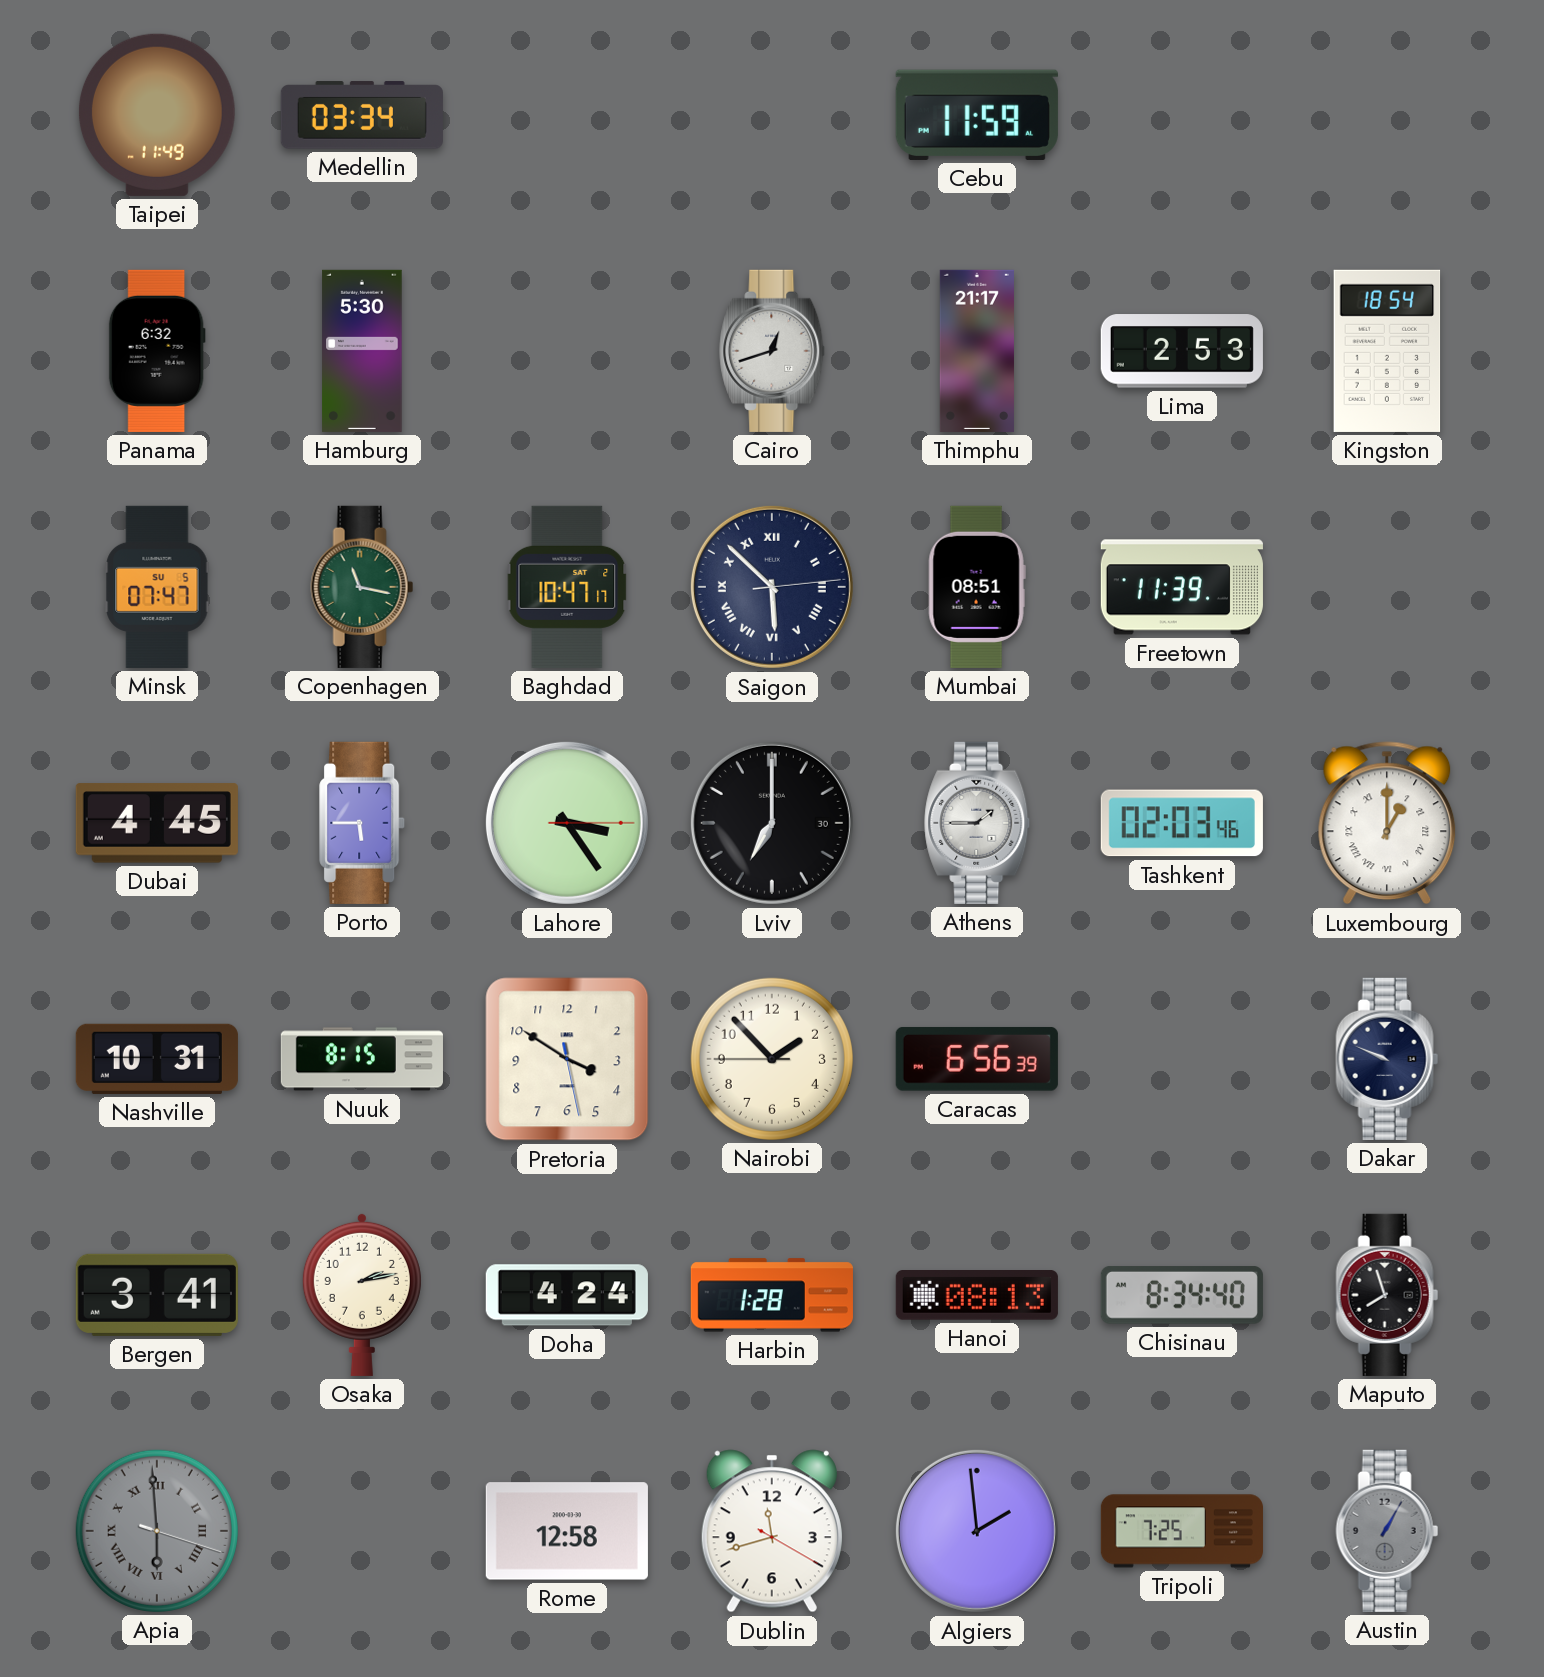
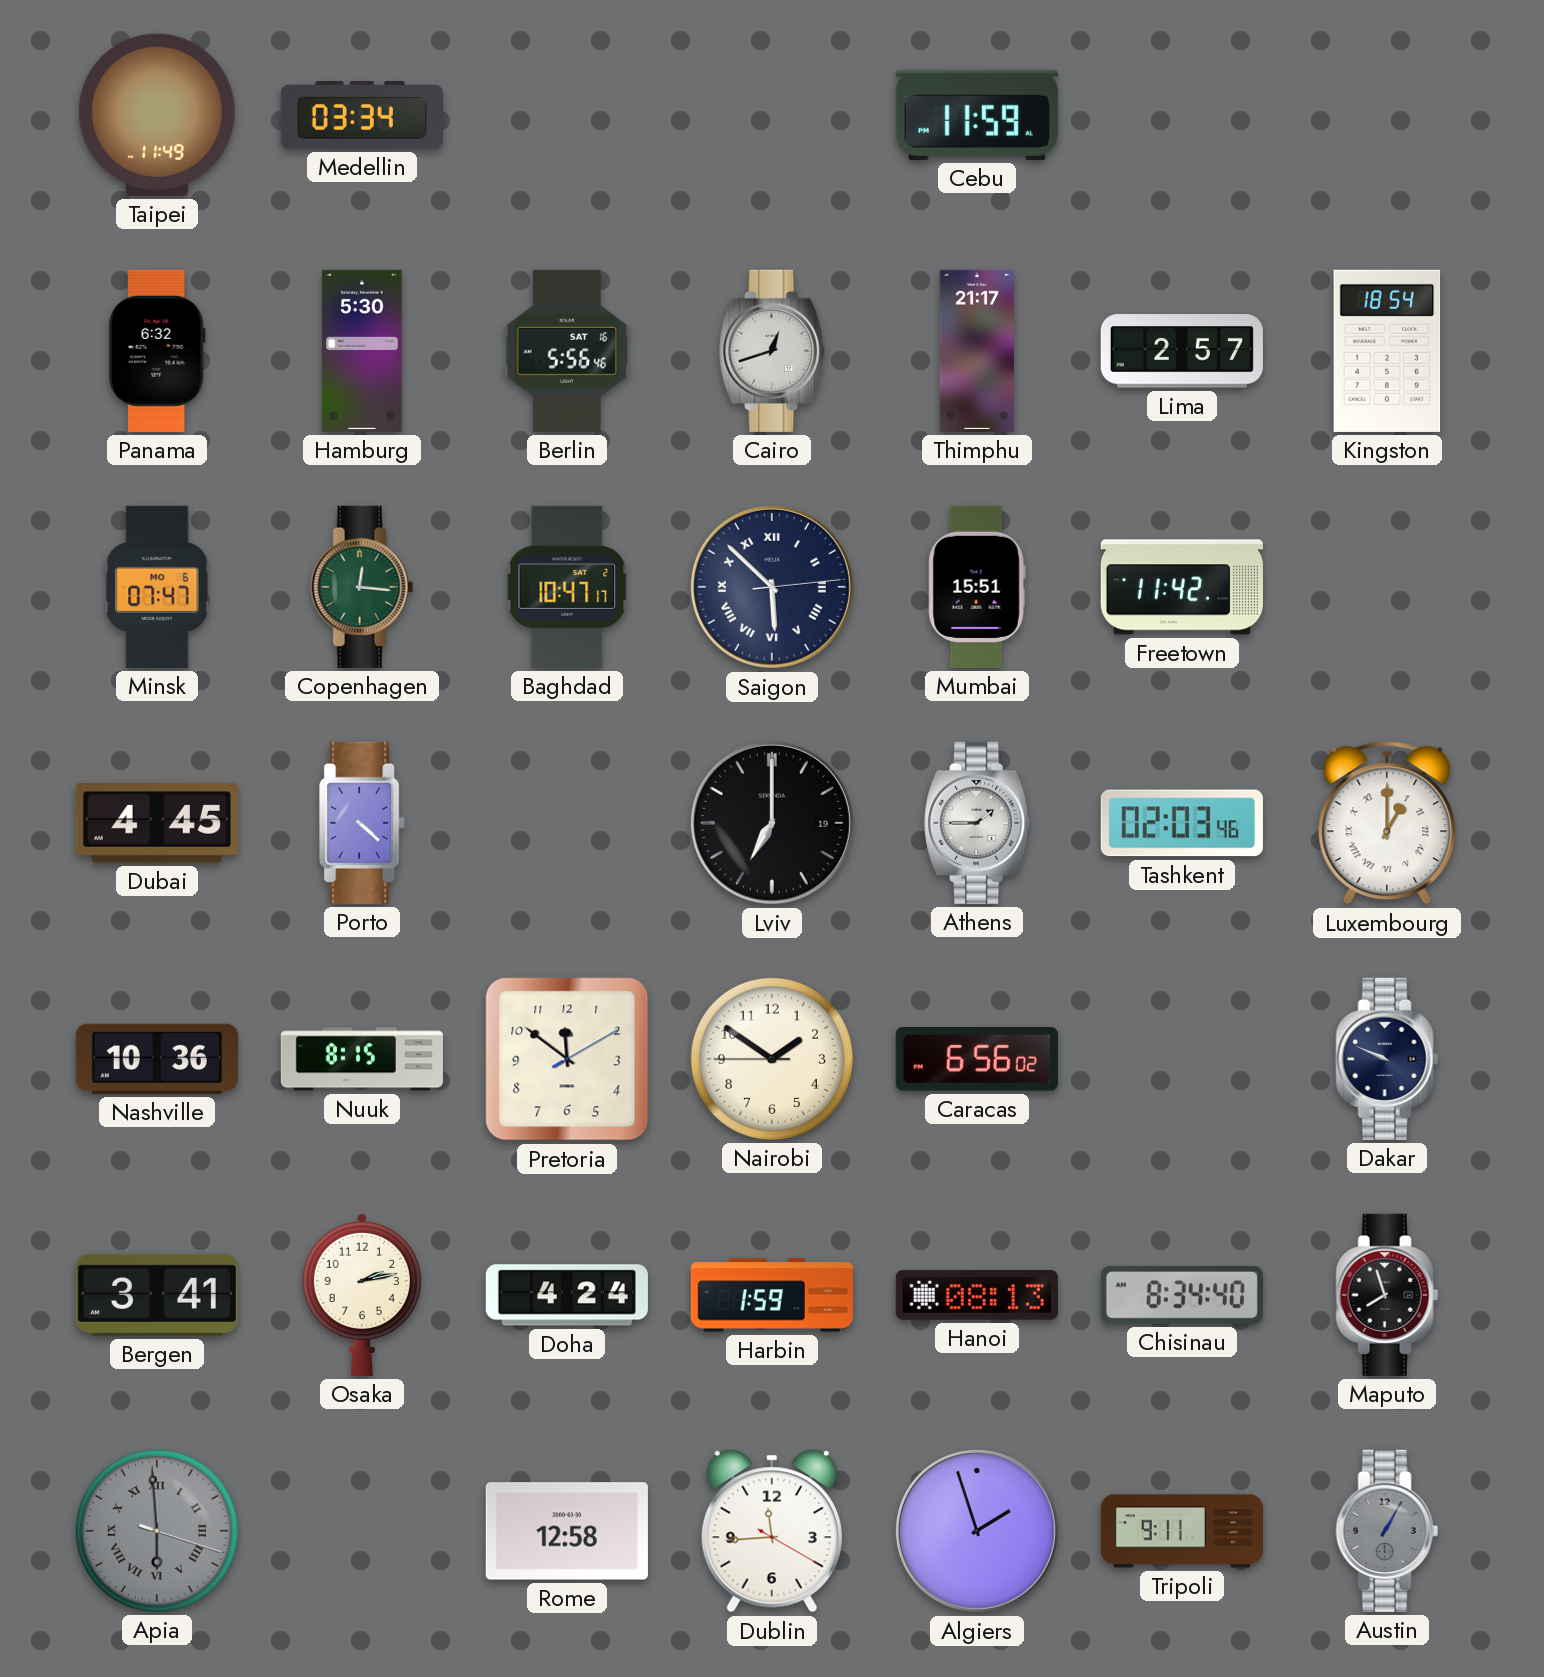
Berlin: none -> 5:56
Lima: 2:53 -> 2:57
Minsk date: SU 5 -> MO 6
Copenhagen: 11:17 -> 12:16
Mumbai: 08:51 -> 15:51
Freetown: 11:39 -> 11:42
Porto: 5:45 -> 4:22
Lahore: 3:24 -> none
Lviv date: 30 -> 19
Nashville: 10:31 -> 10:36
Pretoria: 3:50 -> 11:51
Nairobi: 1:52 -> 1:50
Caracas: 6:56:39 -> 6:56:02
Harbin: 1:28 -> 1:59
Dublin: 11:42 -> 11:44
Algiers: 1:59 -> 1:57
Tripoli: 7:25 -> 9:11
